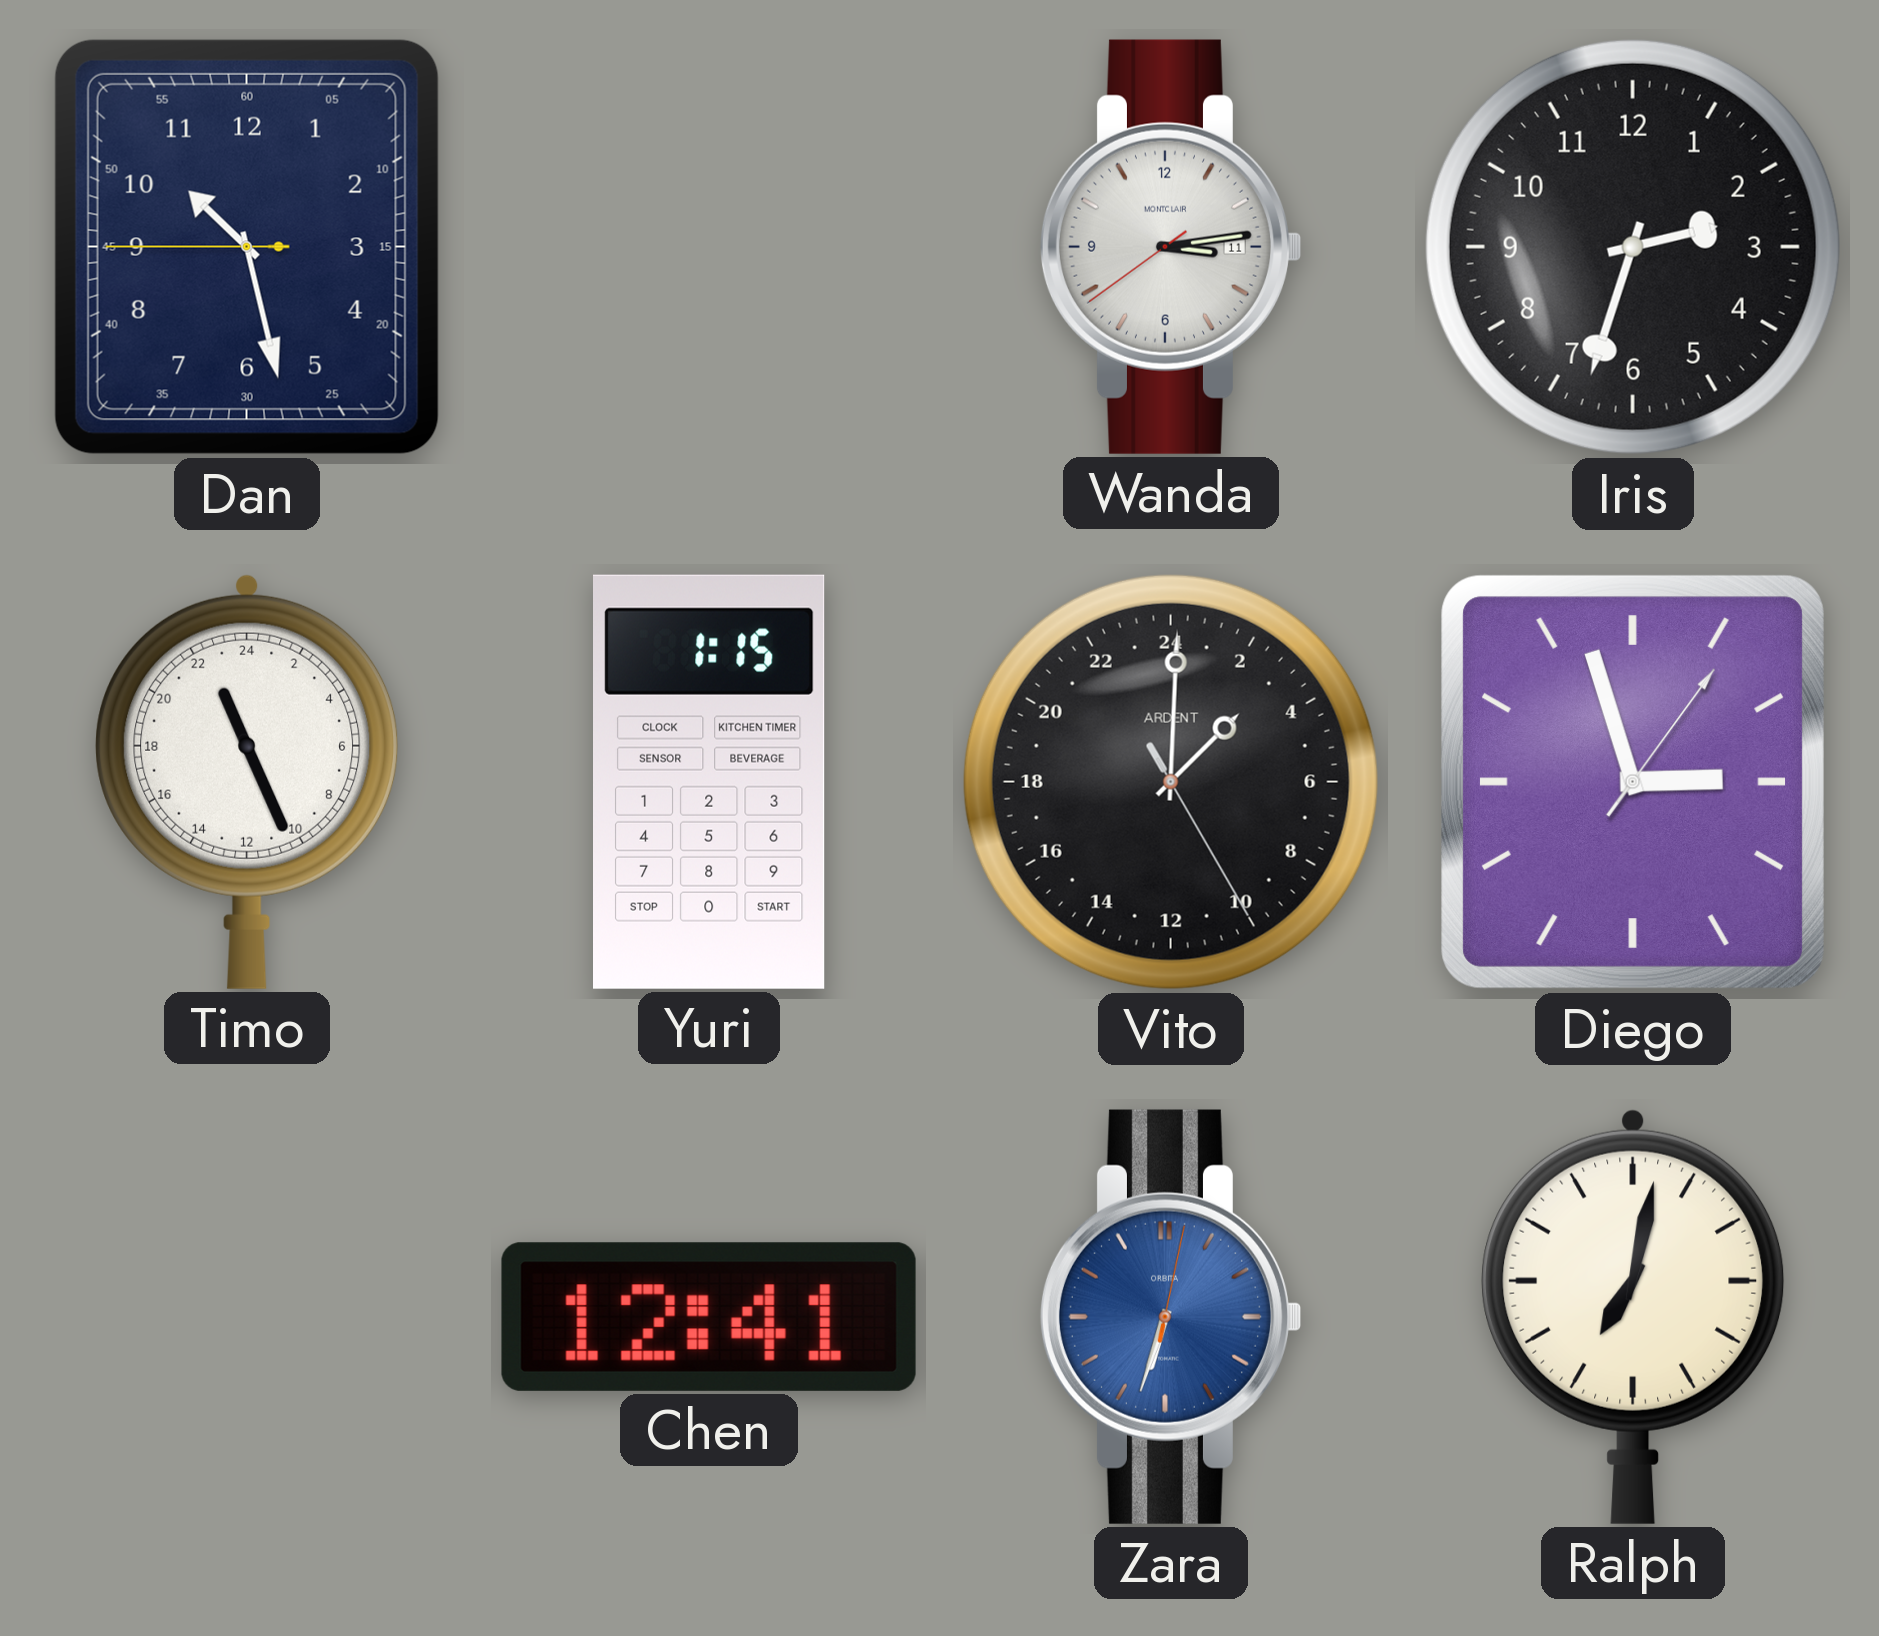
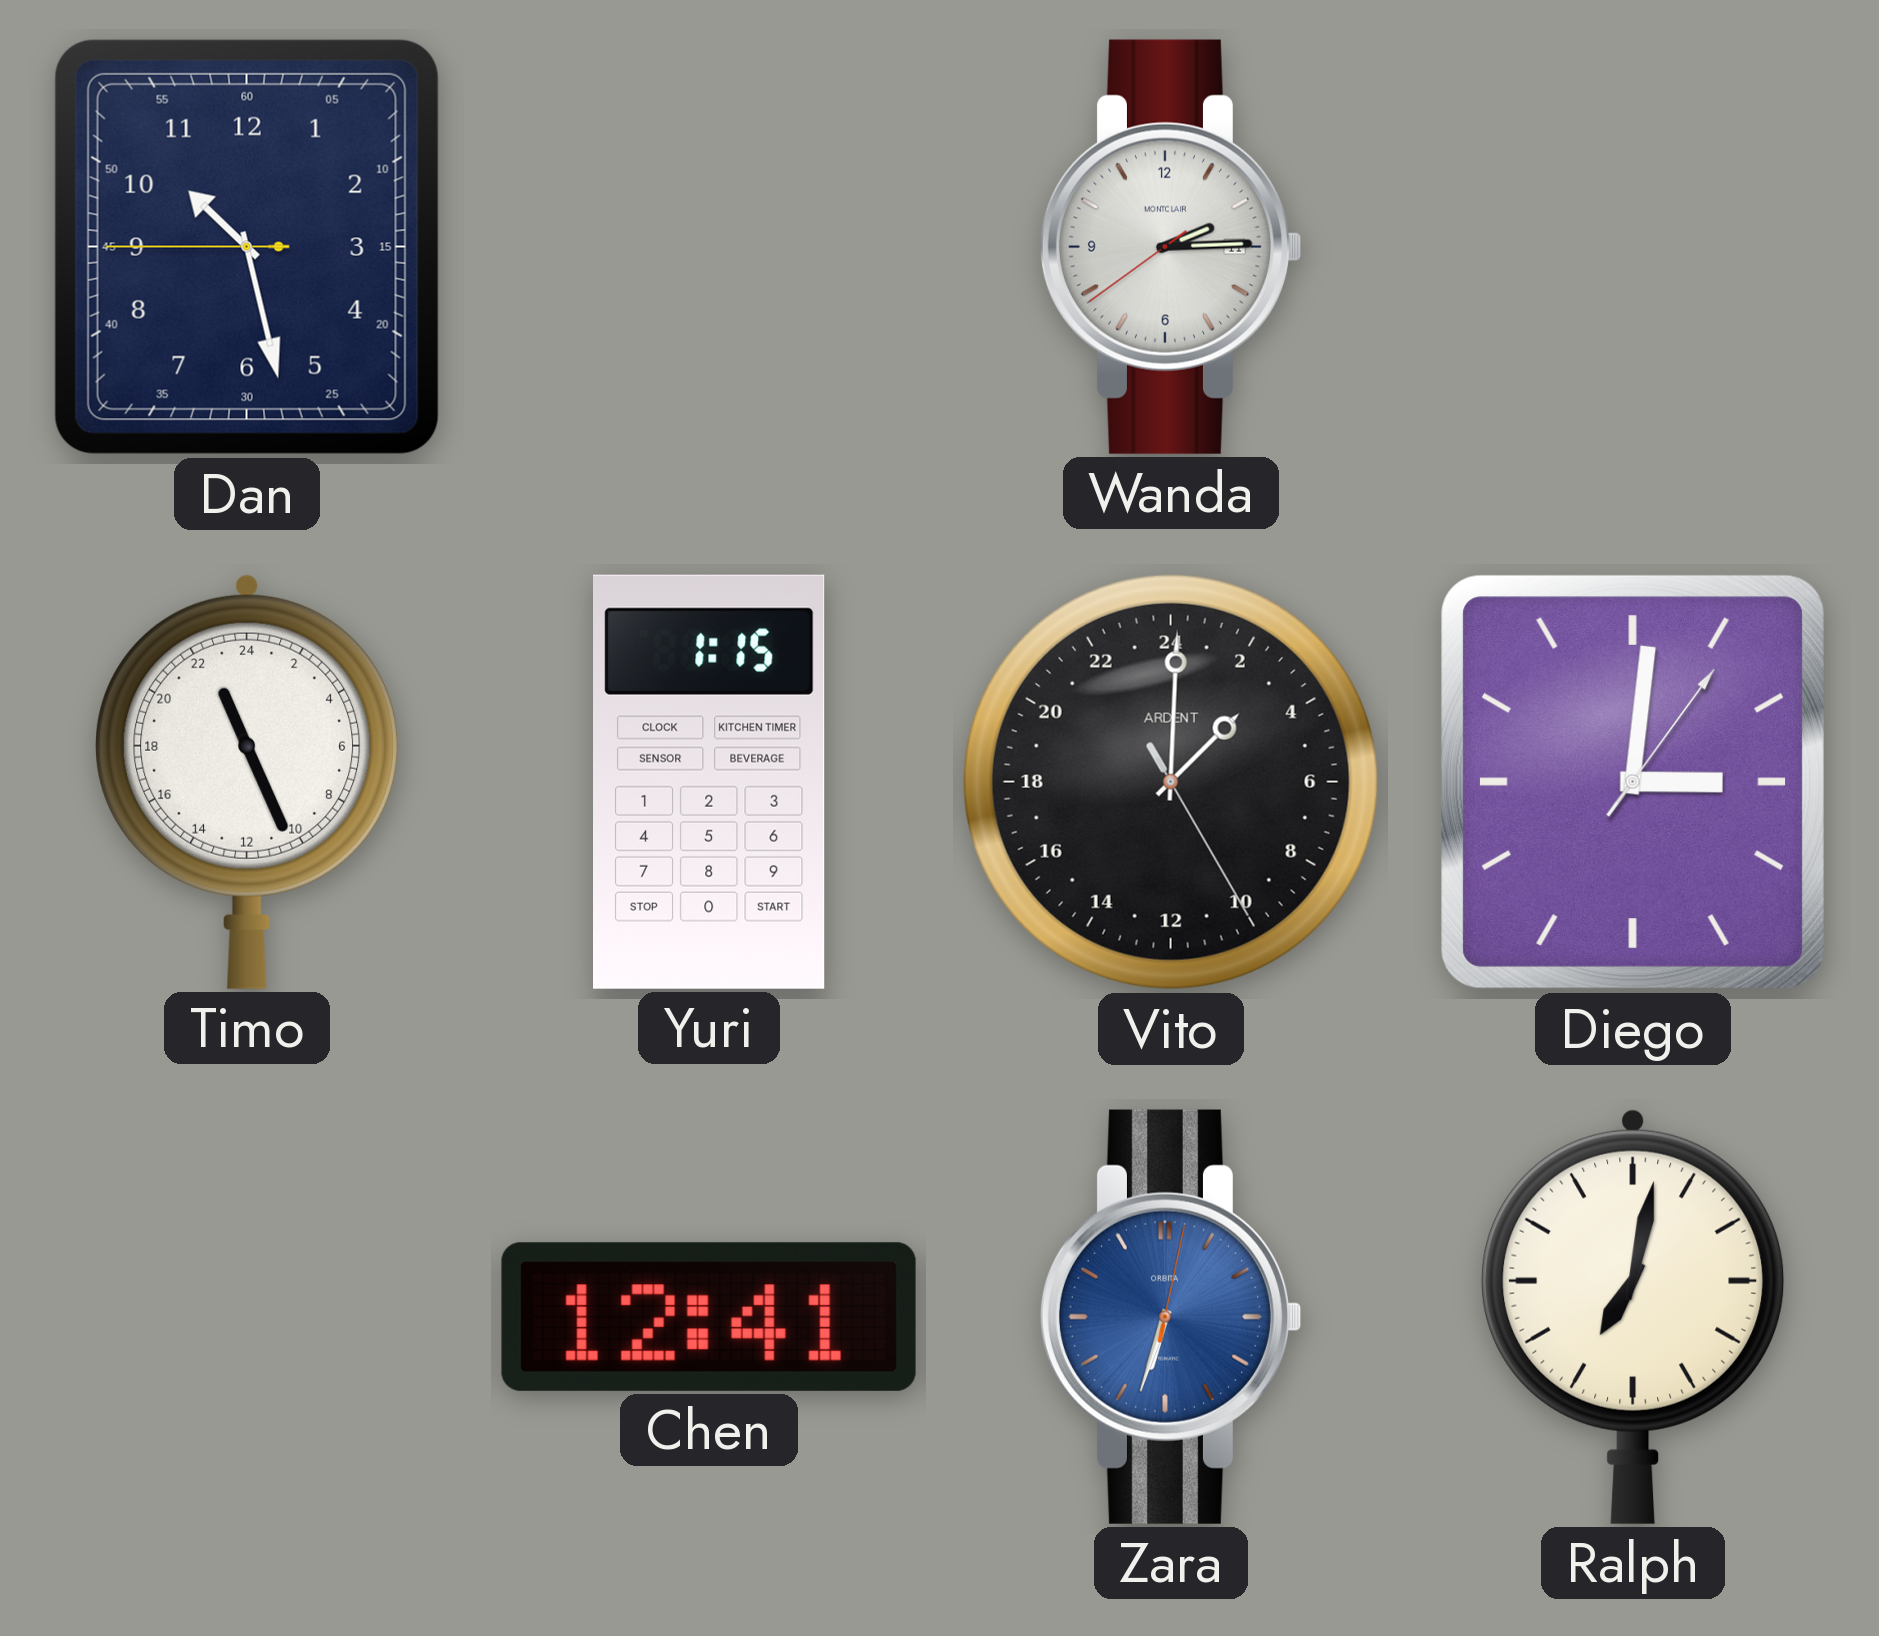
Wanda: 3:13 -> 2:14
Iris: 2:33 -> none
Diego: 2:57 -> 3:01
